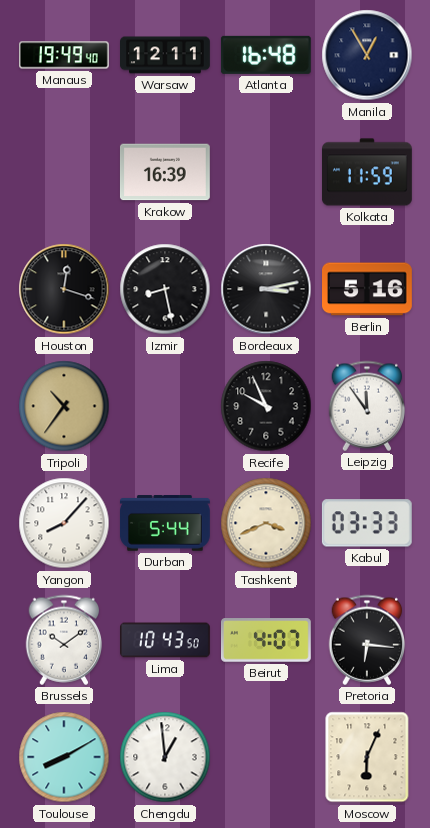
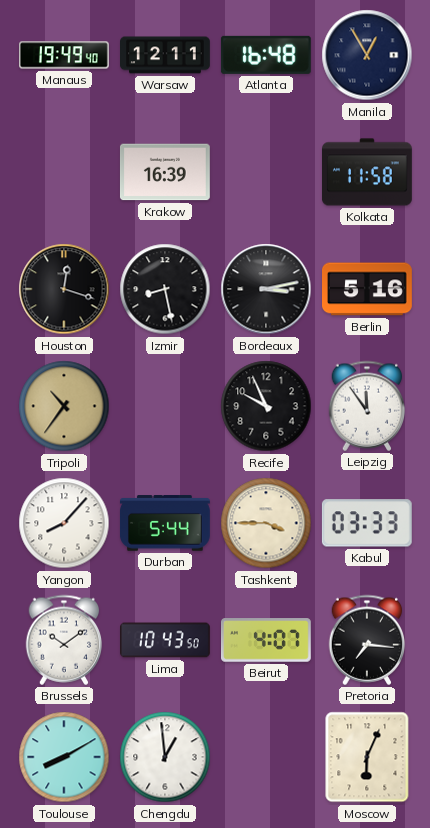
Kolkata: 11:59 -> 11:58
Tashkent: 3:41 -> 3:45
Pretoria: 6:16 -> 7:16
